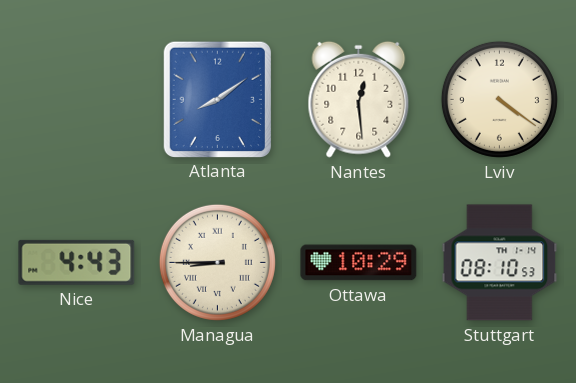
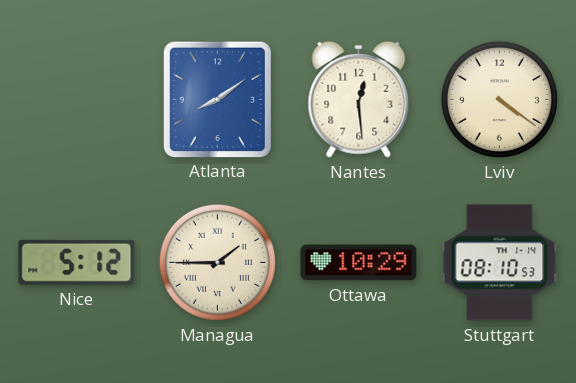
Nice: 4:43 -> 5:12
Managua: 8:45 -> 1:45
